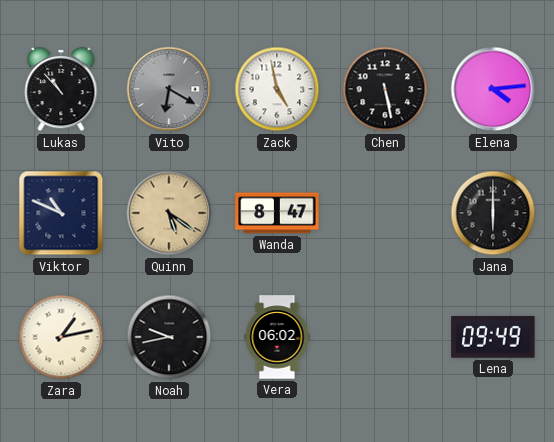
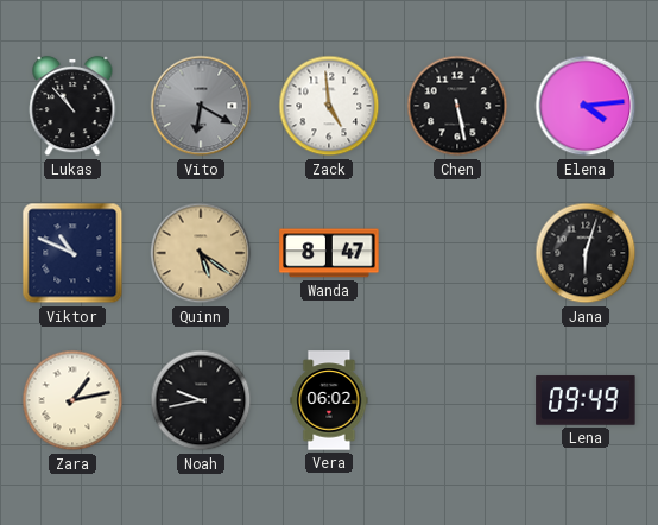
Zack: 4:58 -> 4:59
Jana: 6:00 -> 6:03
